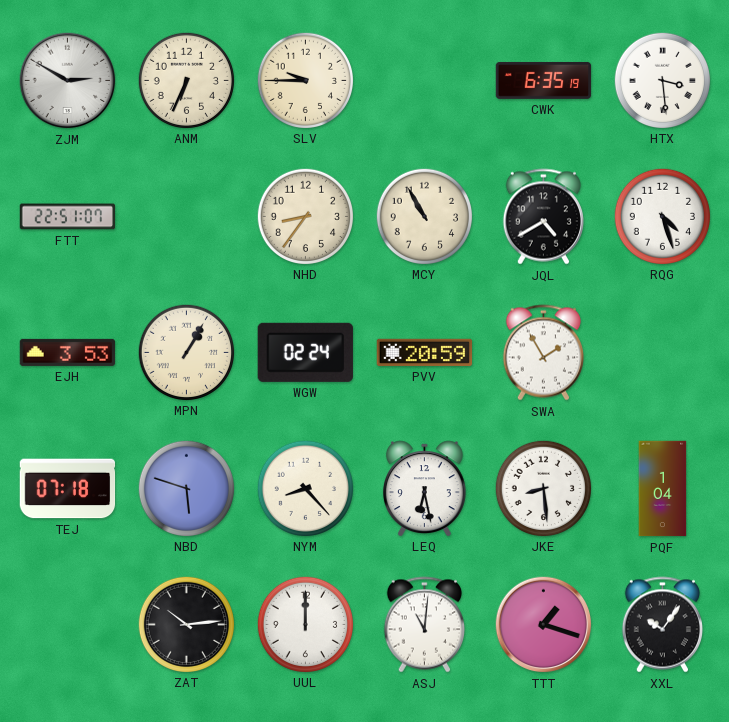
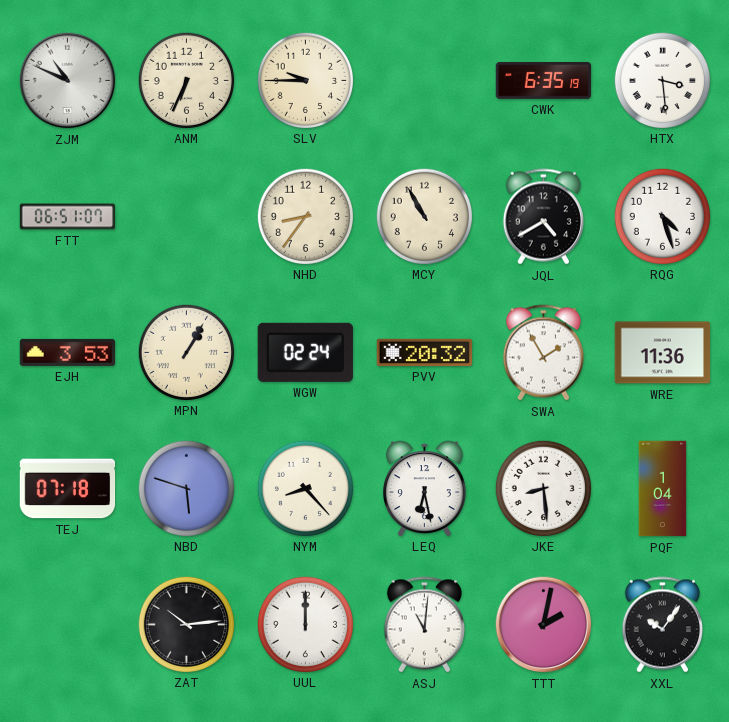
ZJM: 2:50 -> 10:49
FTT: 22:51 -> 06:51
PVV: 20:59 -> 20:32
WRE: none -> 11:36
TTT: 1:18 -> 2:02
